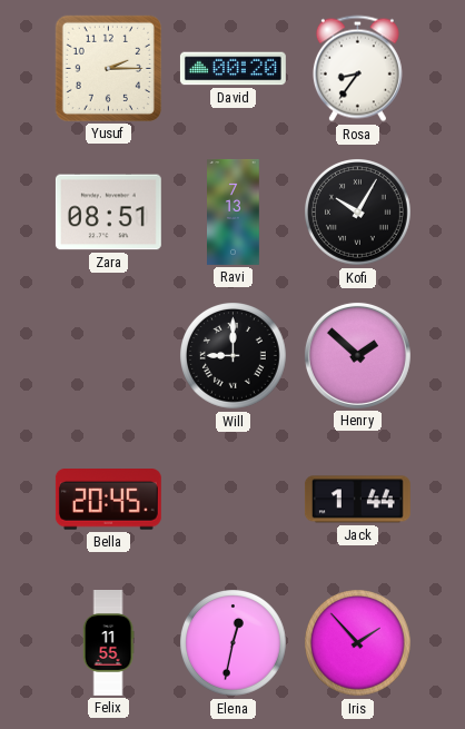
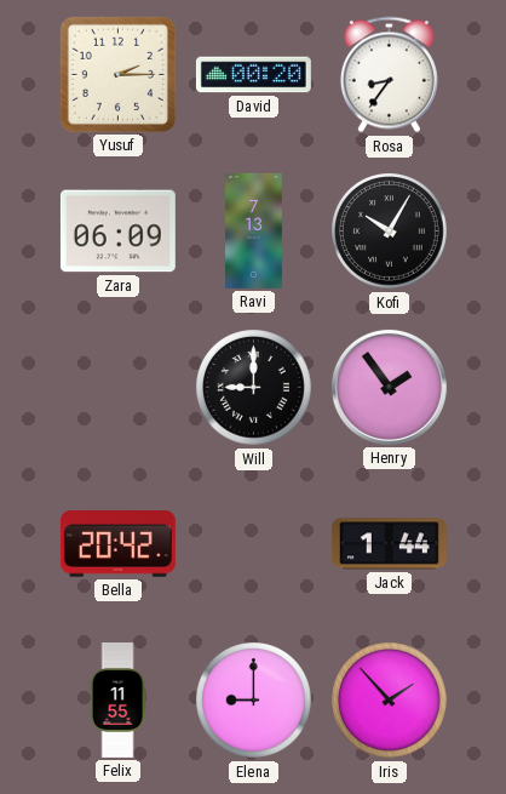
Zara: 08:51 -> 06:09
Henry: 1:52 -> 1:54
Bella: 20:45 -> 20:42
Elena: 12:32 -> 9:00
